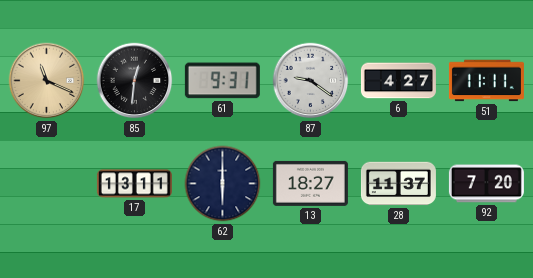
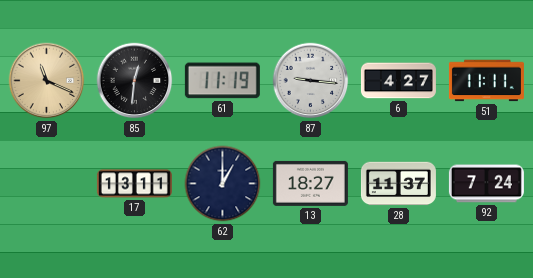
61: 9:31 -> 11:19
87: 9:21 -> 9:16
62: 6:00 -> 1:00
92: 7:20 -> 7:24
